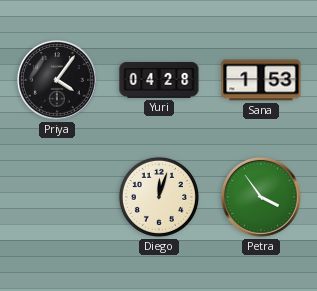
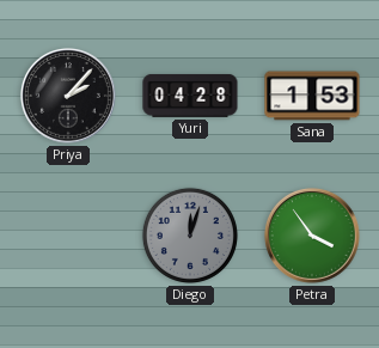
Priya: 4:06 -> 2:07
Diego dial: cream -> grey
